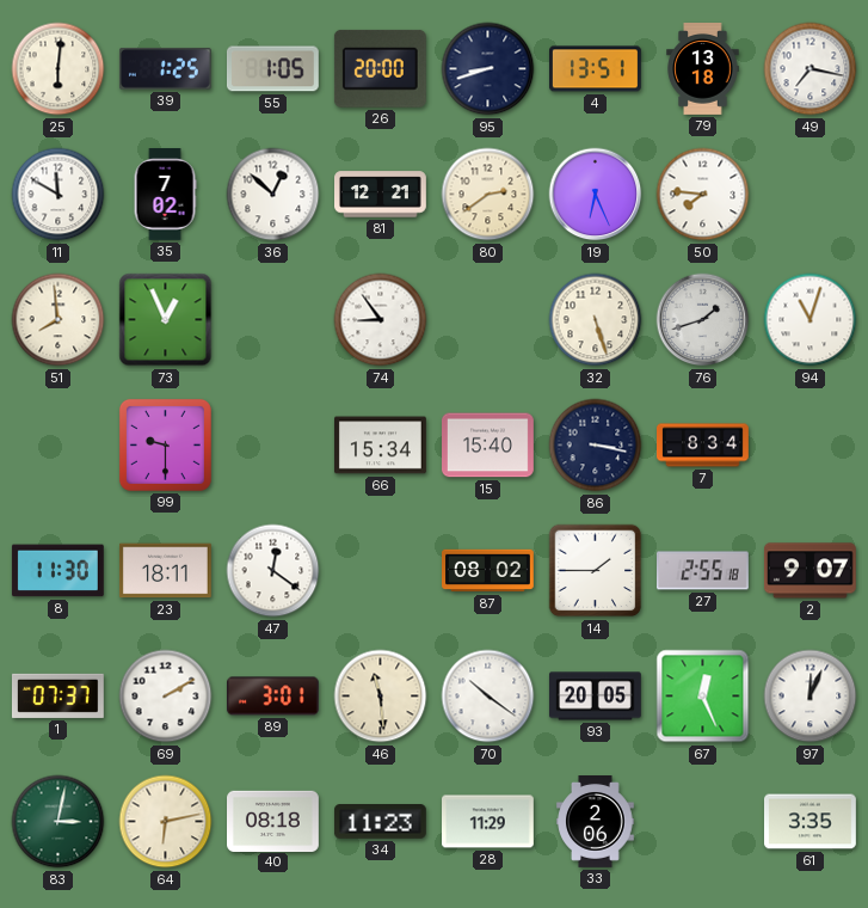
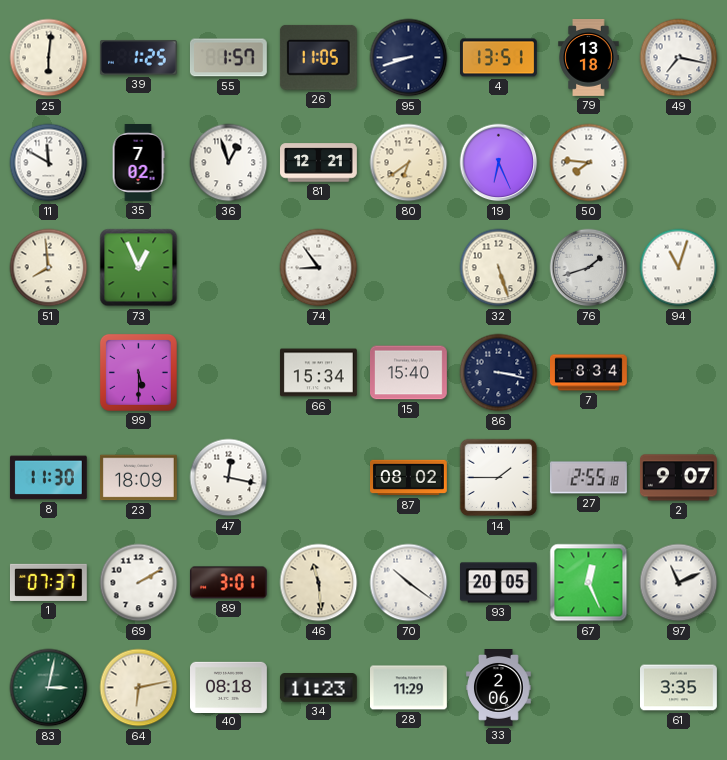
55: 1:05 -> 1:57
26: 20:00 -> 11:05
36: 12:52 -> 12:57
80: 2:39 -> 6:39
99: 9:30 -> 5:30
23: 18:11 -> 18:09
47: 12:21 -> 12:17
97: 12:04 -> 11:11
